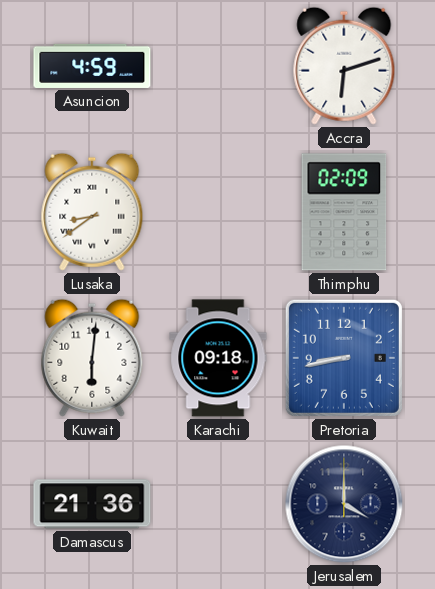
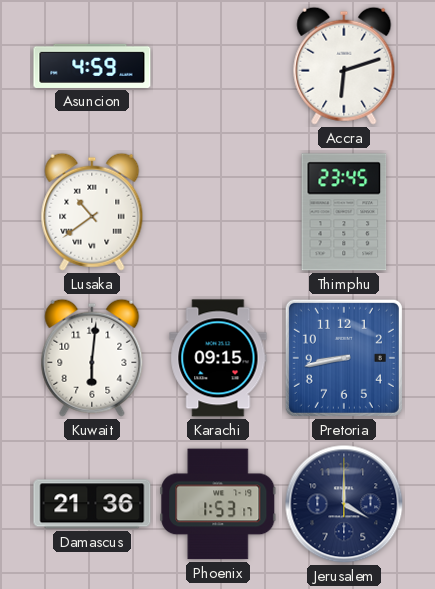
Lusaka: 8:39 -> 10:39
Thimphu: 02:09 -> 23:45
Karachi: 09:18 -> 09:15
Phoenix: none -> 1:53
